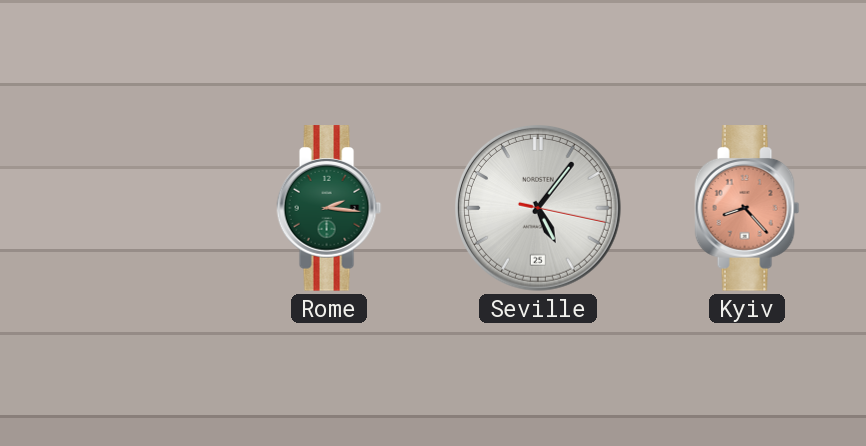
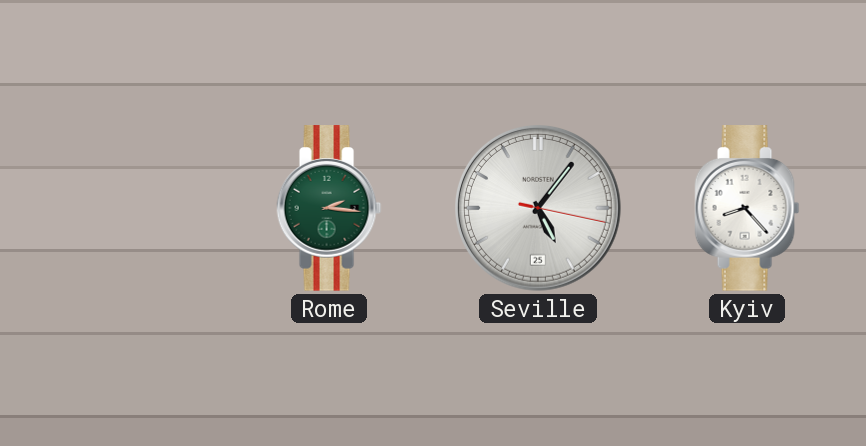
Kyiv dial: salmon -> white
